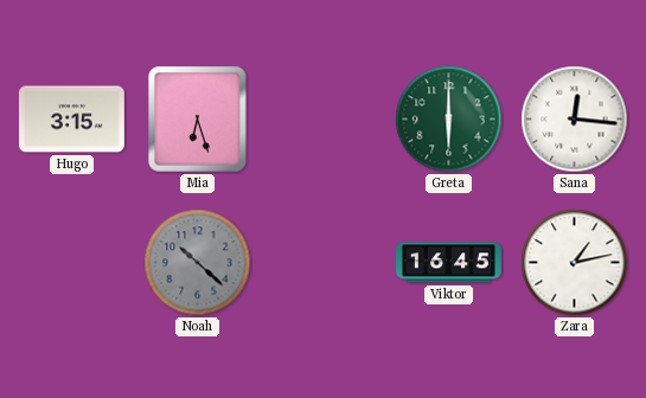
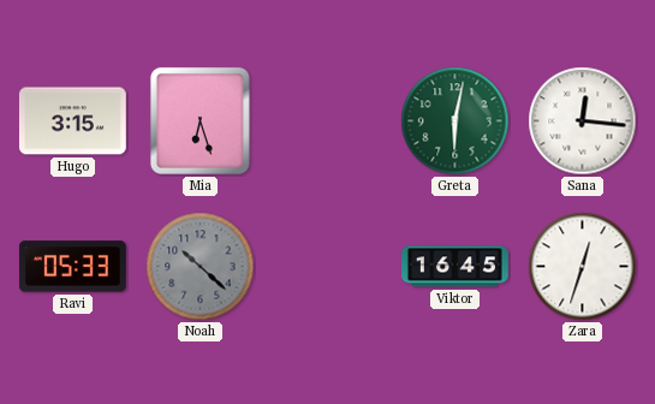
Greta: 6:00 -> 6:02
Ravi: none -> 05:33
Zara: 1:13 -> 12:33
